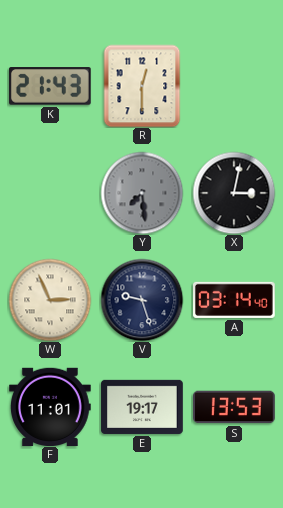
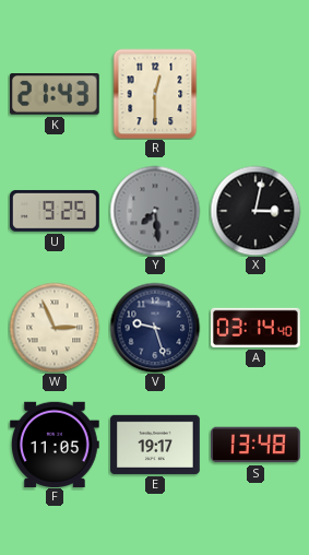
U: none -> 9:25
F: 11:01 -> 11:05
S: 13:53 -> 13:48
